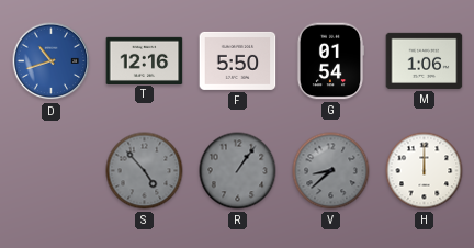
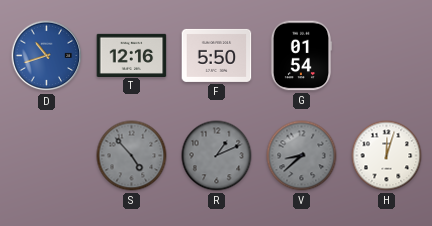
M: 1:06 -> none
R: 1:06 -> 1:11
H: 12:00 -> 12:03
